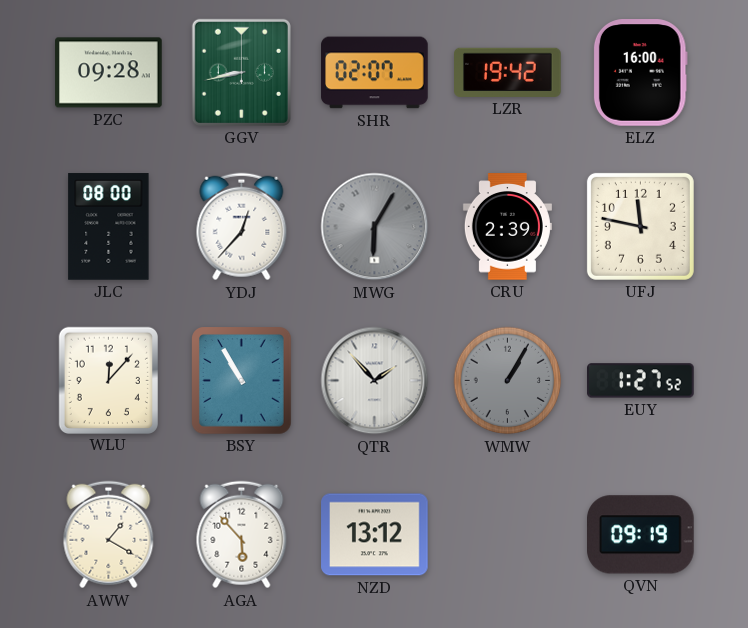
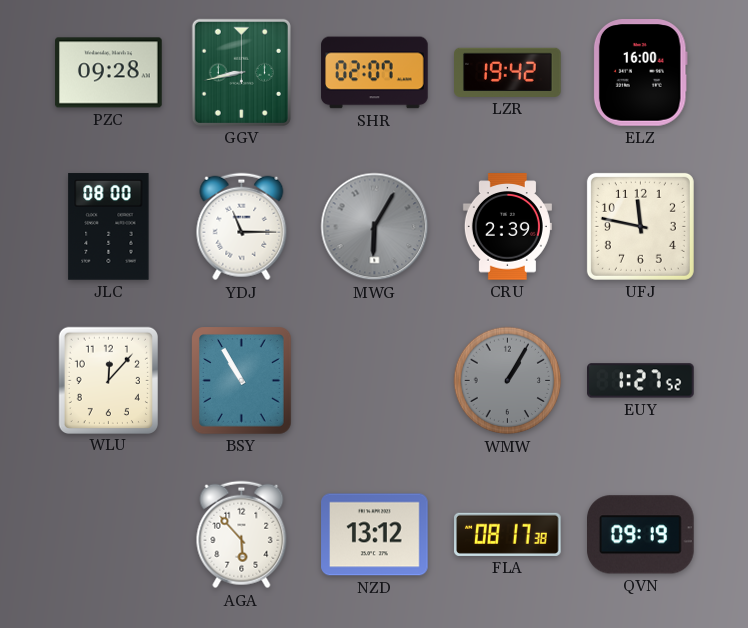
YDJ: 12:37 -> 11:15
QTR: 1:53 -> none
AWW: 1:20 -> none
FLA: none -> 08:17
